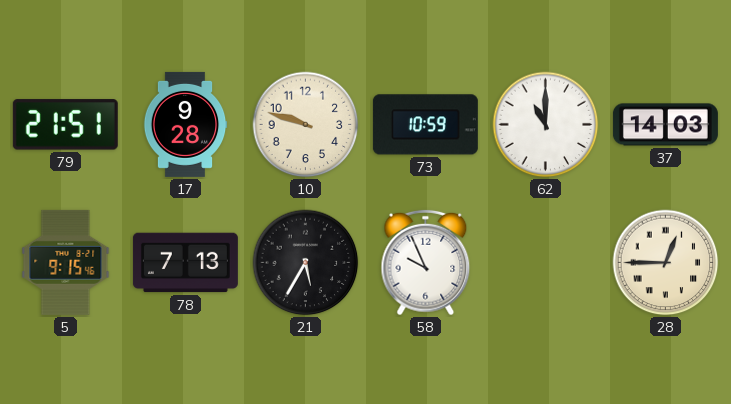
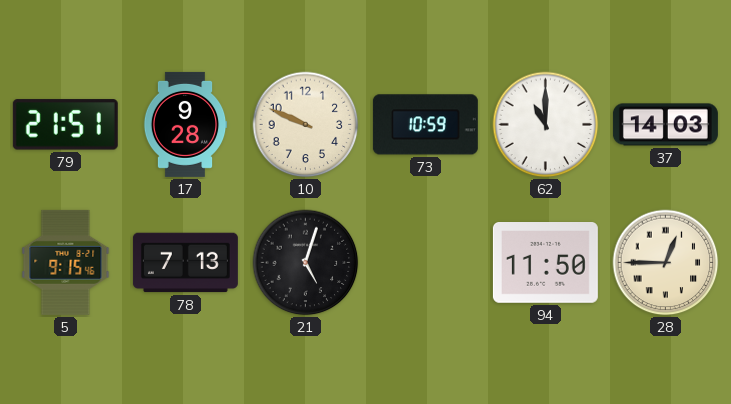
10: 9:48 -> 9:49
21: 5:35 -> 5:03
58: 9:56 -> none
94: none -> 11:50
